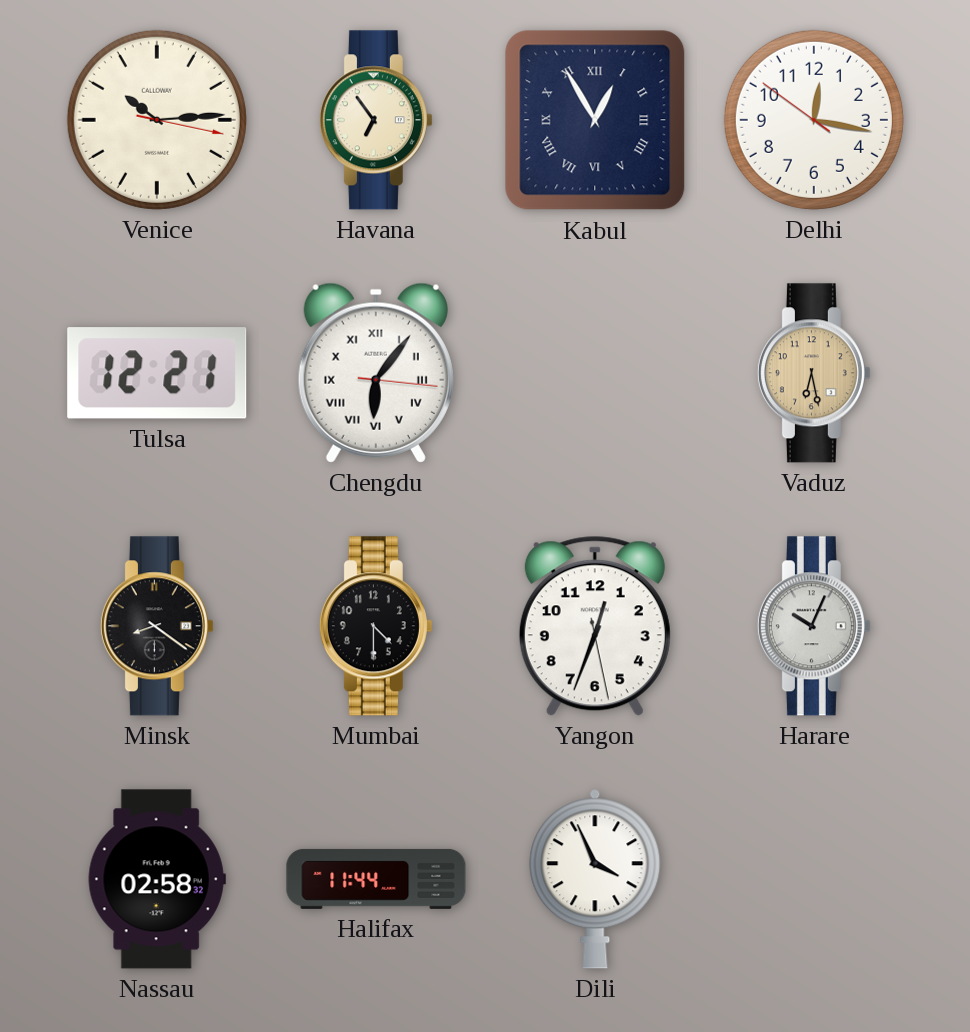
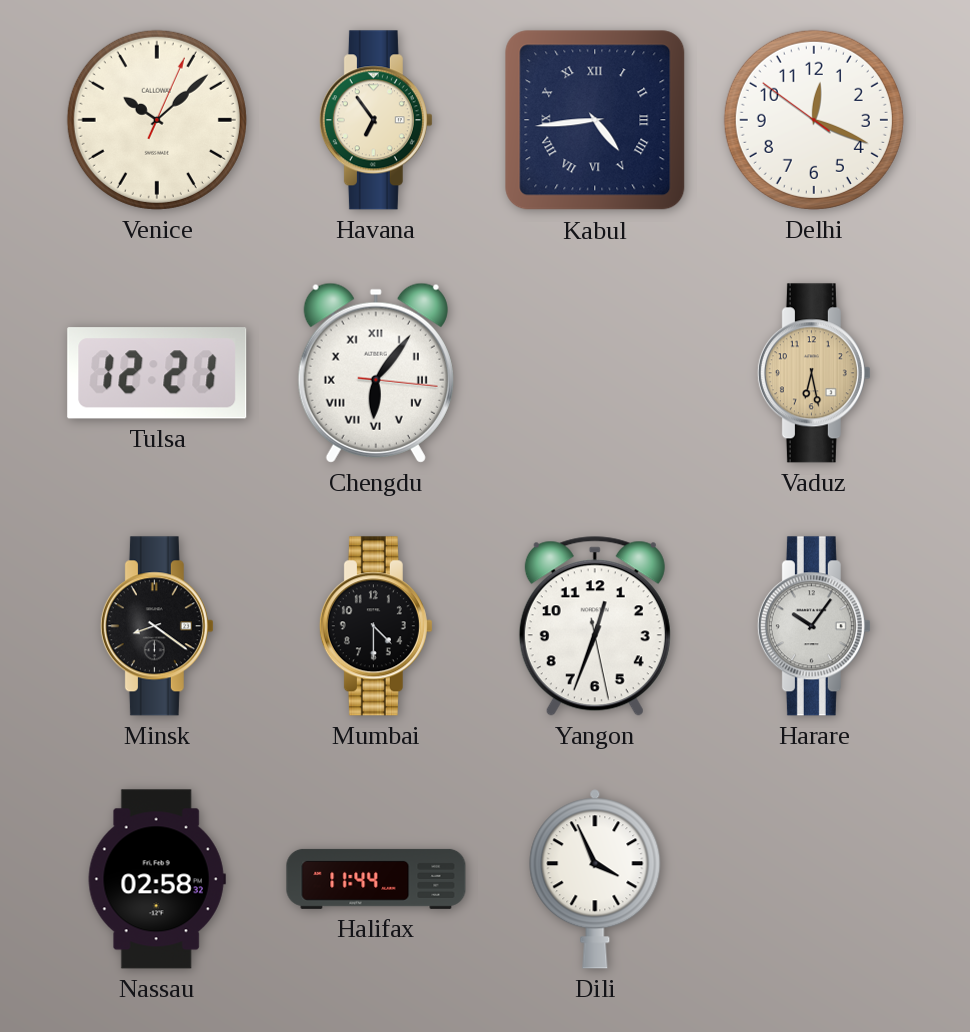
Venice: 10:14 -> 10:08
Kabul: 12:55 -> 4:44
Delhi: 12:16 -> 12:18
Harare: 10:04 -> 10:06
